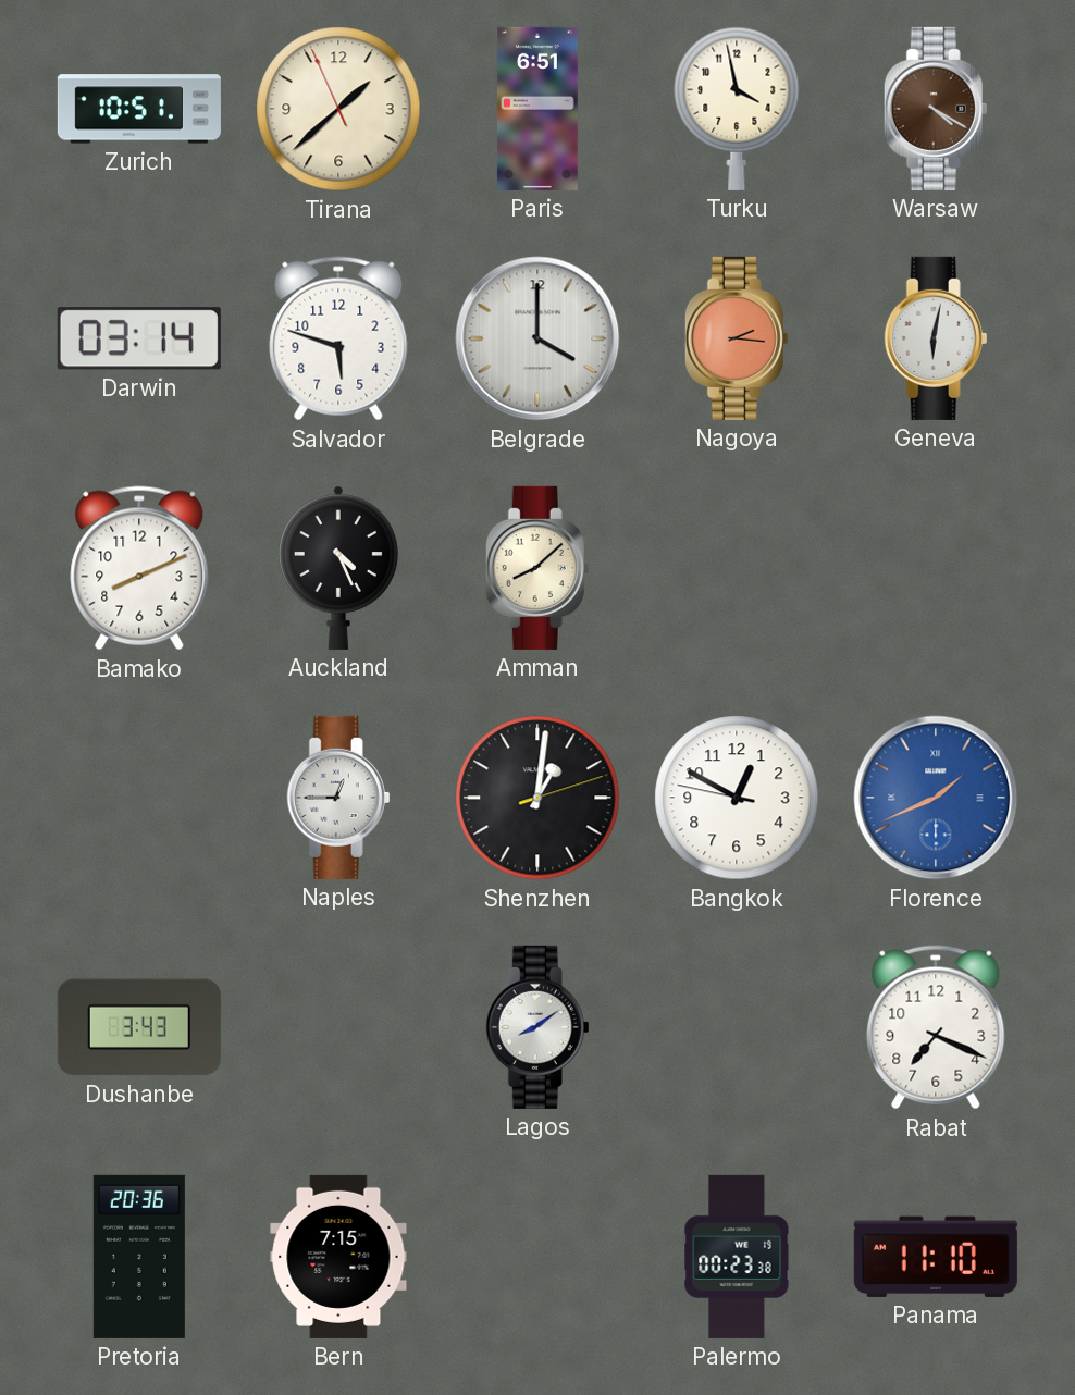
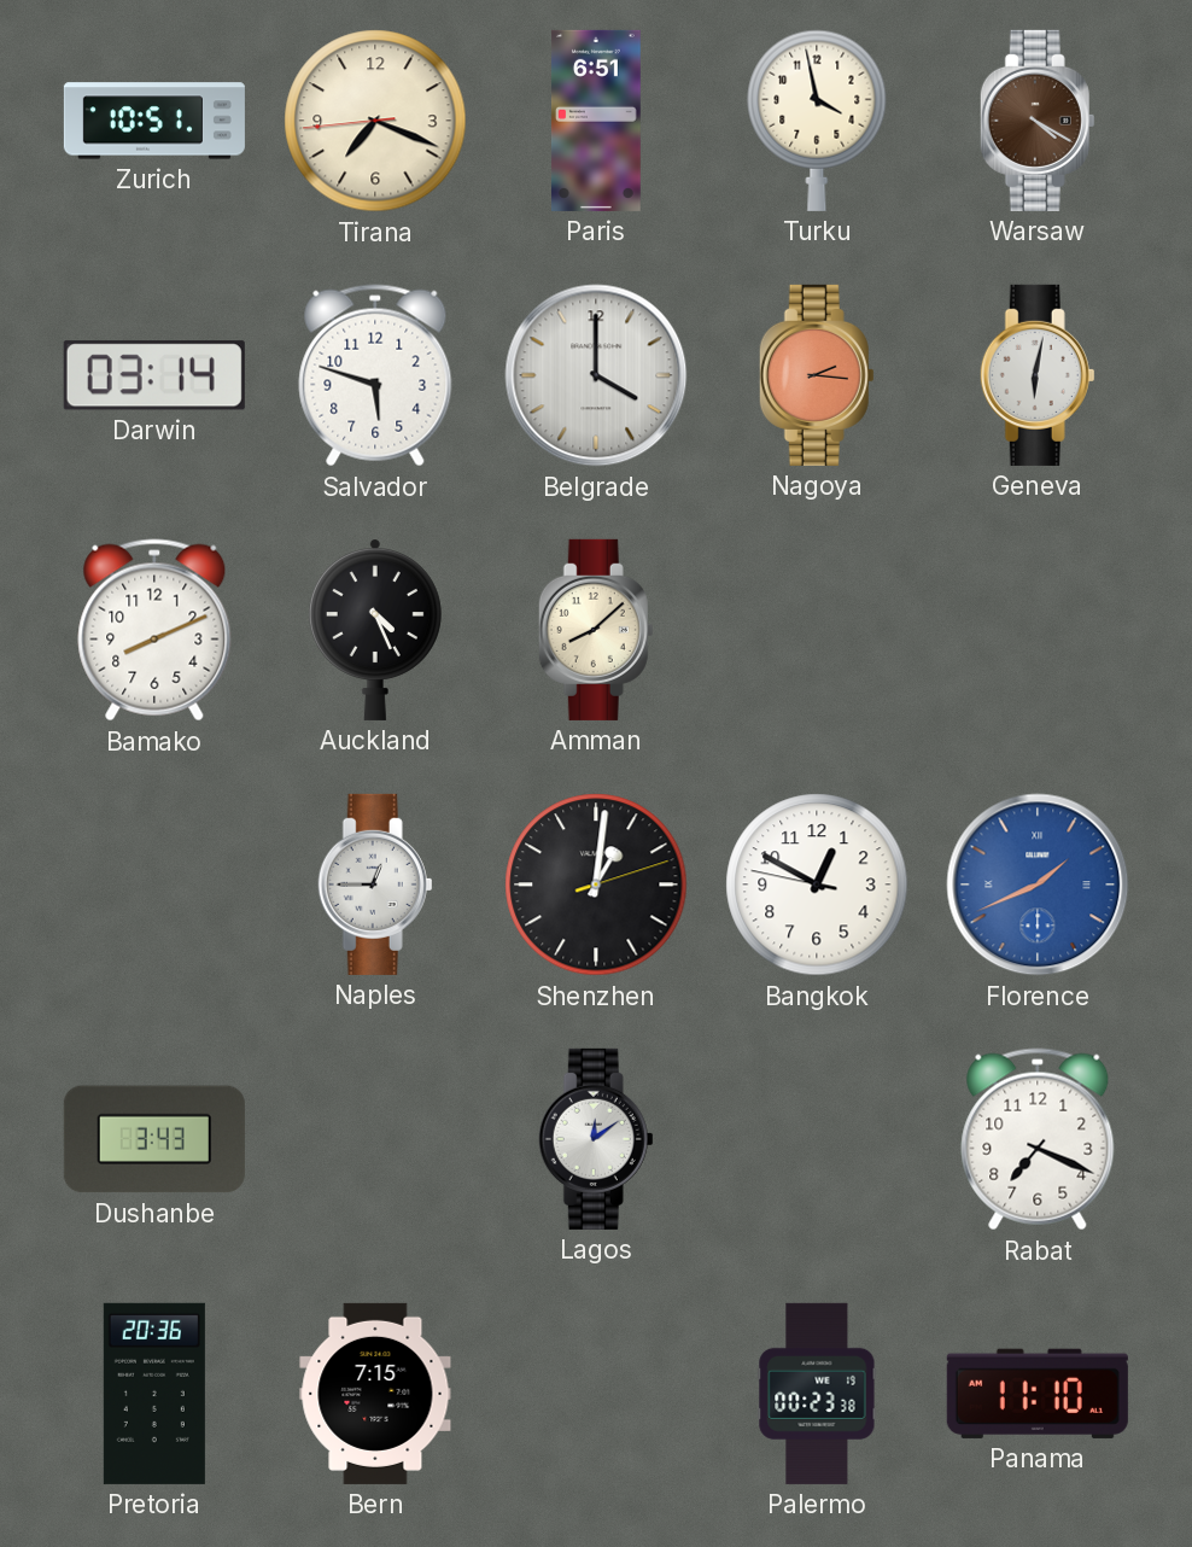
Tirana: 1:37 -> 7:18
Lagos: 8:09 -> 12:09
